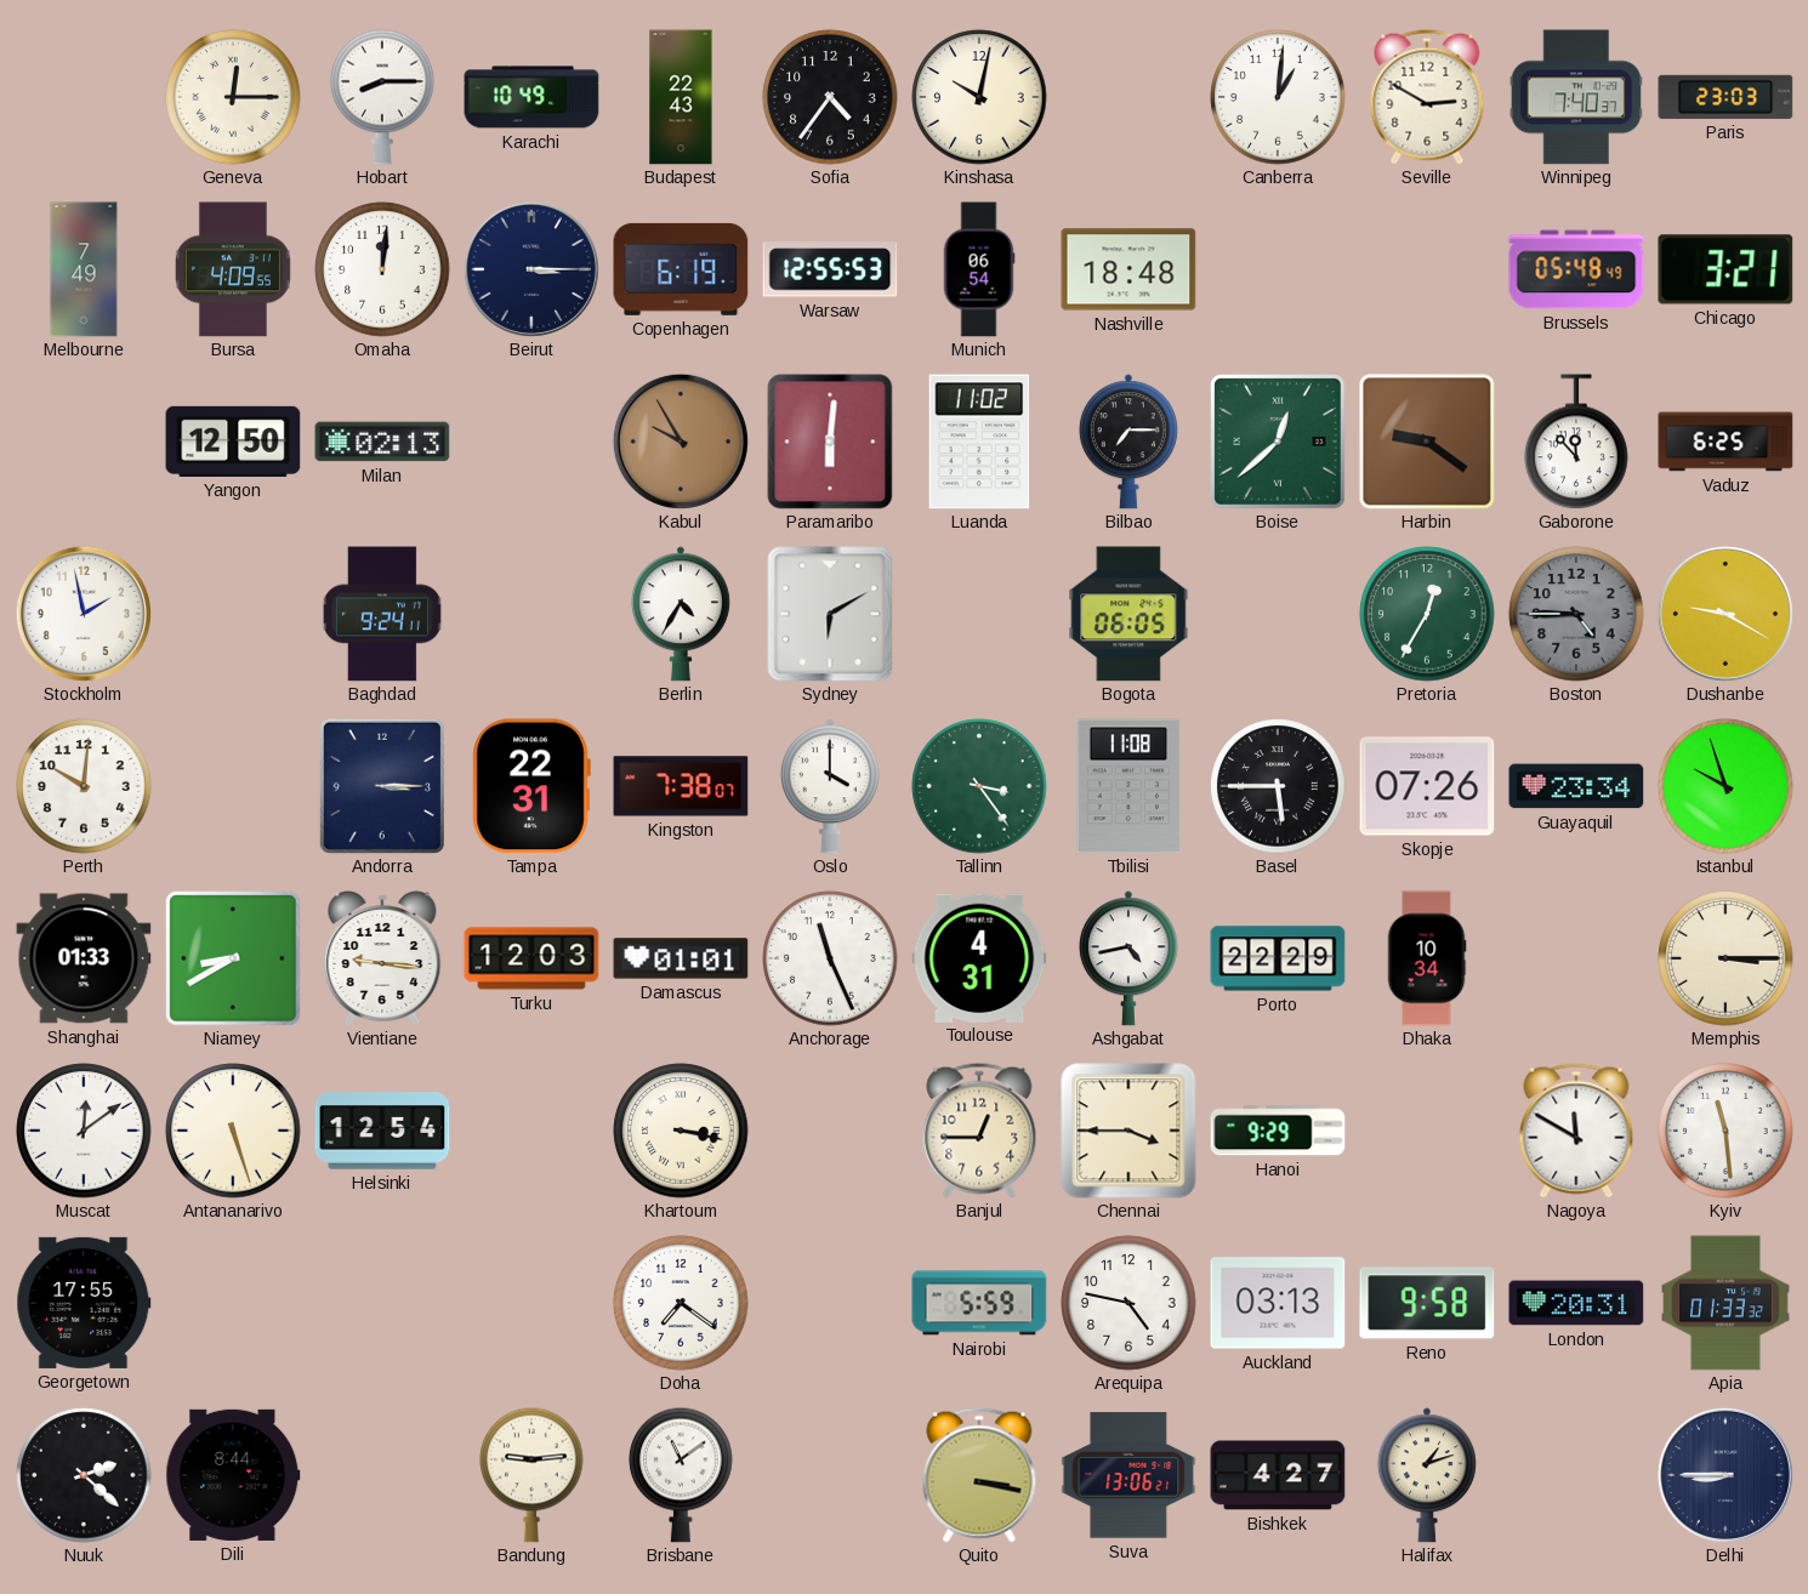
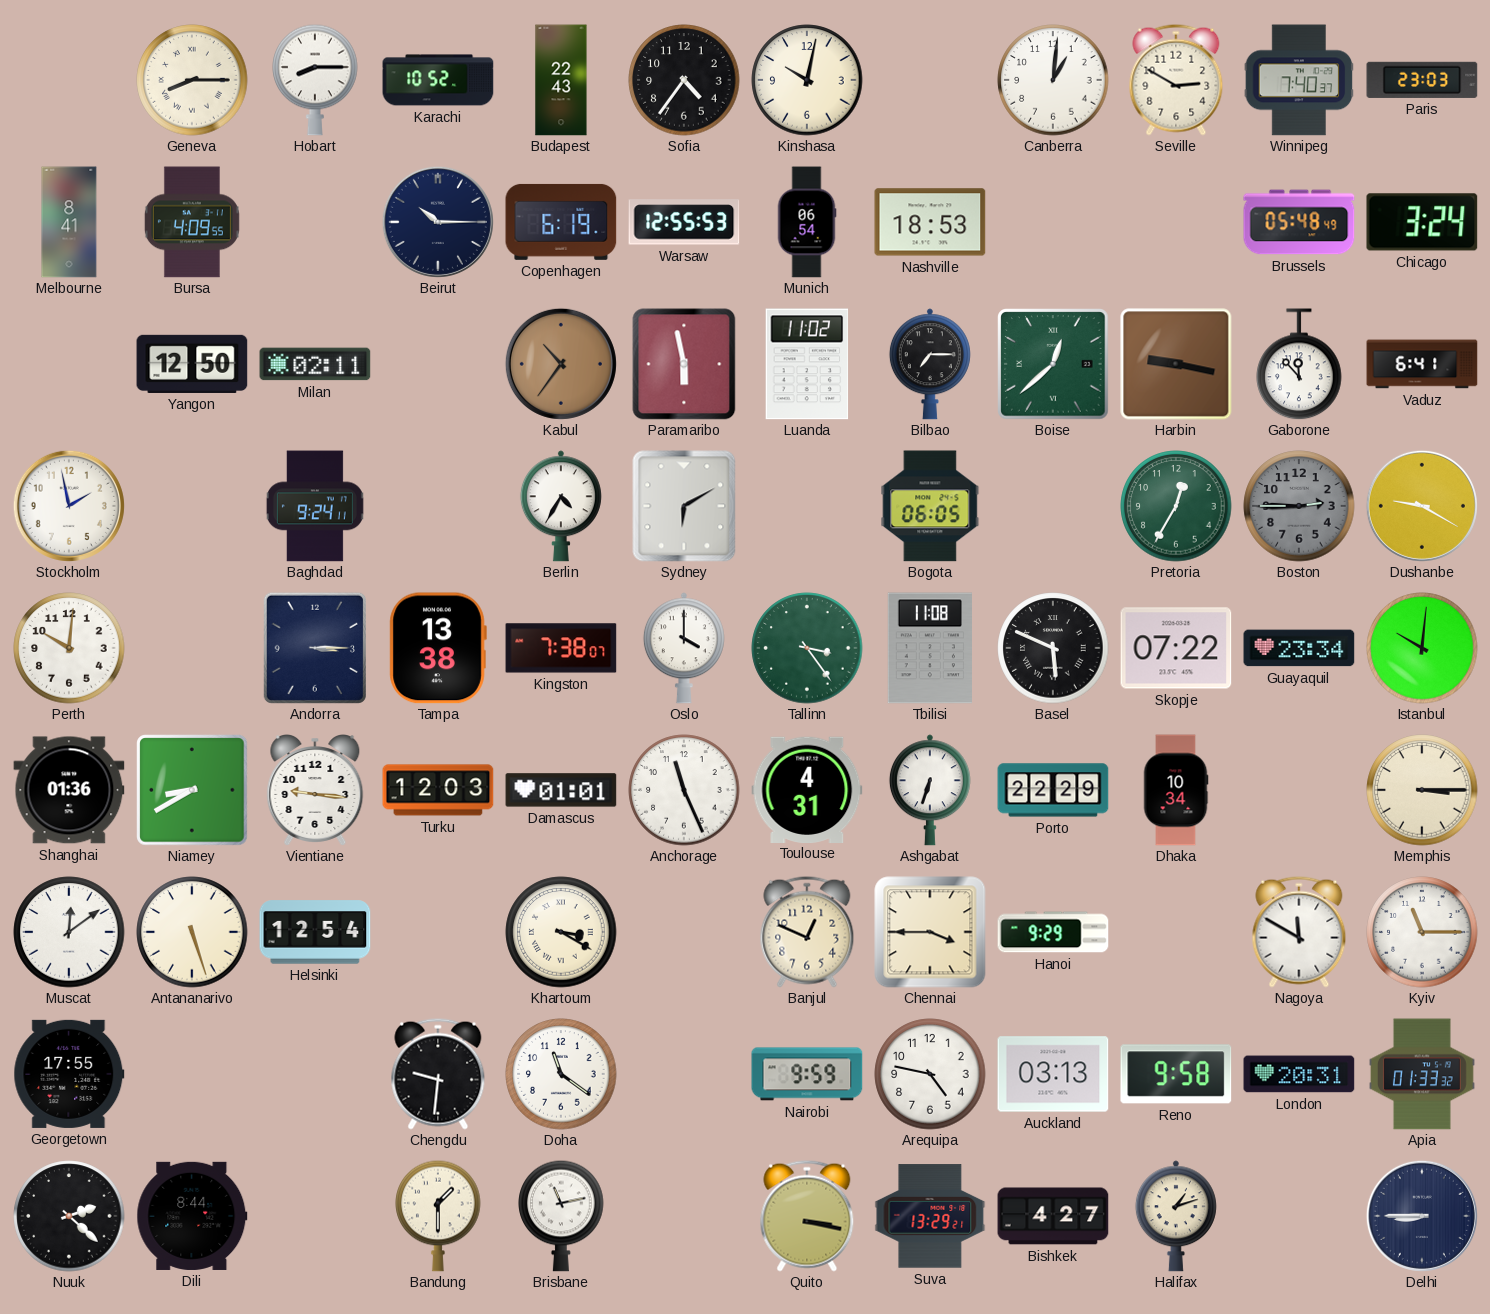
Geneva: 12:15 -> 8:15
Karachi: 10:49 -> 10:52
Melbourne: 7:49 -> 8:41
Omaha: 12:01 -> none
Beirut: 3:15 -> 10:15
Nashville: 18:48 -> 18:53
Chicago: 3:21 -> 3:24
Milan: 02:13 -> 02:11
Kabul: 9:55 -> 10:36
Paramaribo: 6:01 -> 5:58
Harbin: 9:21 -> 9:17
Vaduz: 6:25 -> 6:41
Boston: 4:45 -> 2:45
Tampa: 22:31 -> 13:38
Basel: 5:45 -> 5:49
Skopje: 07:26 -> 07:22
Istanbul: 9:57 -> 10:01
Shanghai: 01:33 -> 01:36
Ashgabat: 4:43 -> 6:33
Khartoum: 3:17 -> 3:20
Banjul: 12:45 -> 12:49
Kyiv: 11:29 -> 11:15
Chengdu: none -> 9:31
Doha: 7:21 -> 11:21
Nairobi: 5:59 -> 9:59
Bandung: 9:14 -> 1:30
Brisbane: 11:09 -> 11:13
Suva: 13:06 -> 13:29
